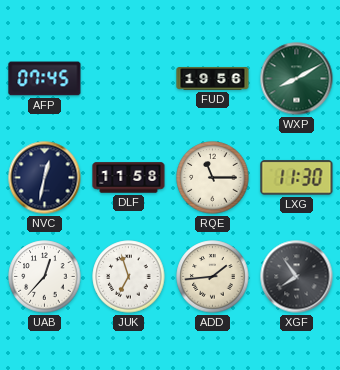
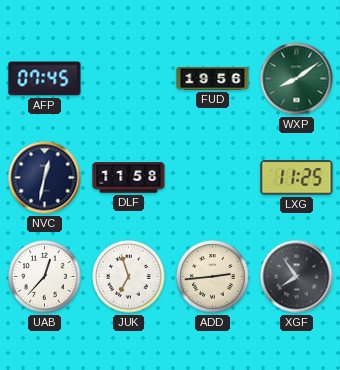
WXP: 8:10 -> 8:09
RQE: 11:15 -> none
LXG: 11:30 -> 11:25
ADD: 1:44 -> 2:44
